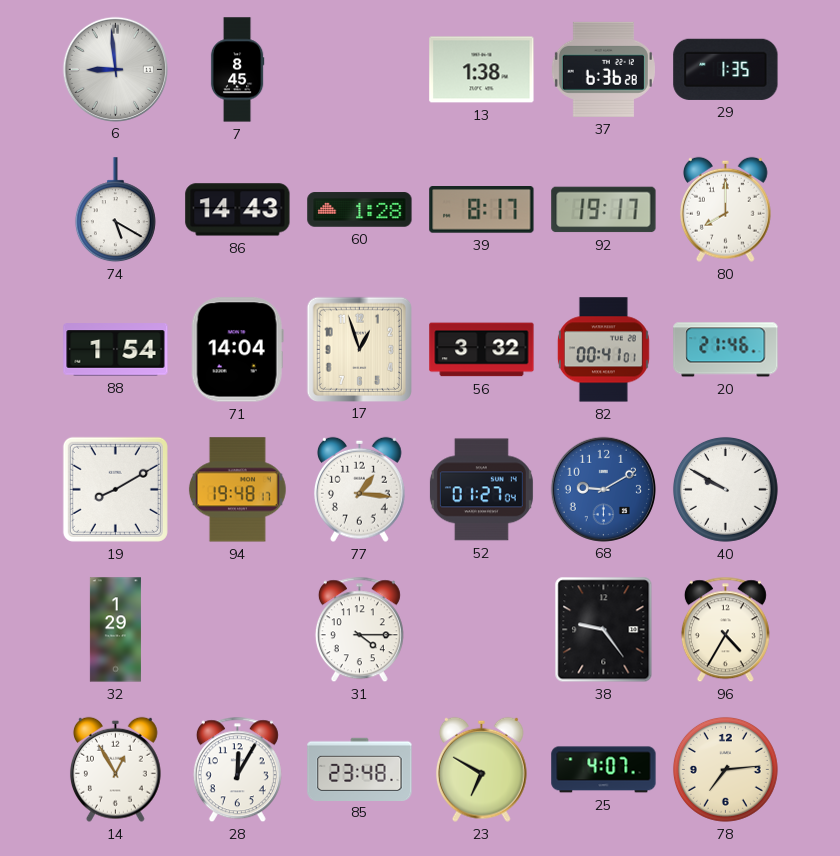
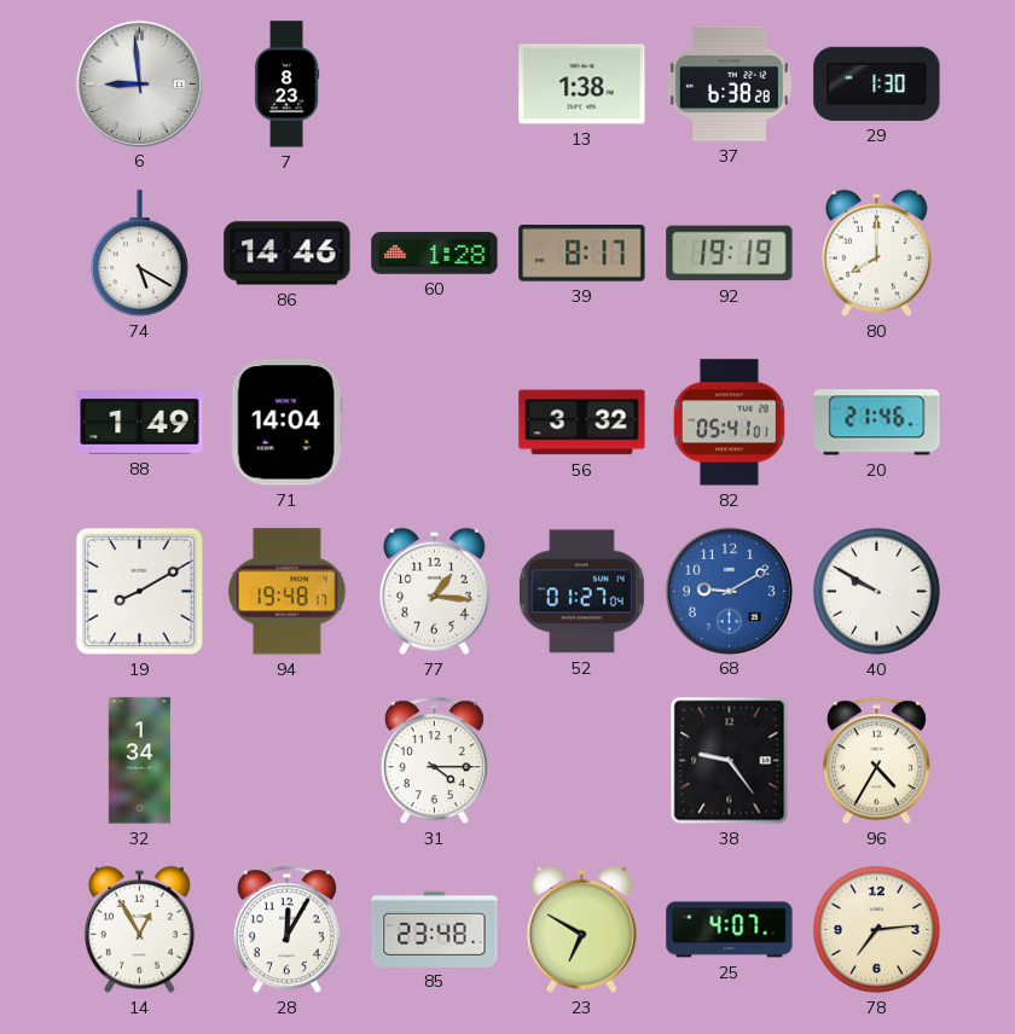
7: 8:45 -> 8:23
37: 6:36 -> 6:38
29: 1:35 -> 1:30
86: 14:43 -> 14:46
92: 19:17 -> 19:19
88: 1:54 -> 1:49
17: 12:57 -> none
82: 00:41 -> 05:41
32: 1:29 -> 1:34
